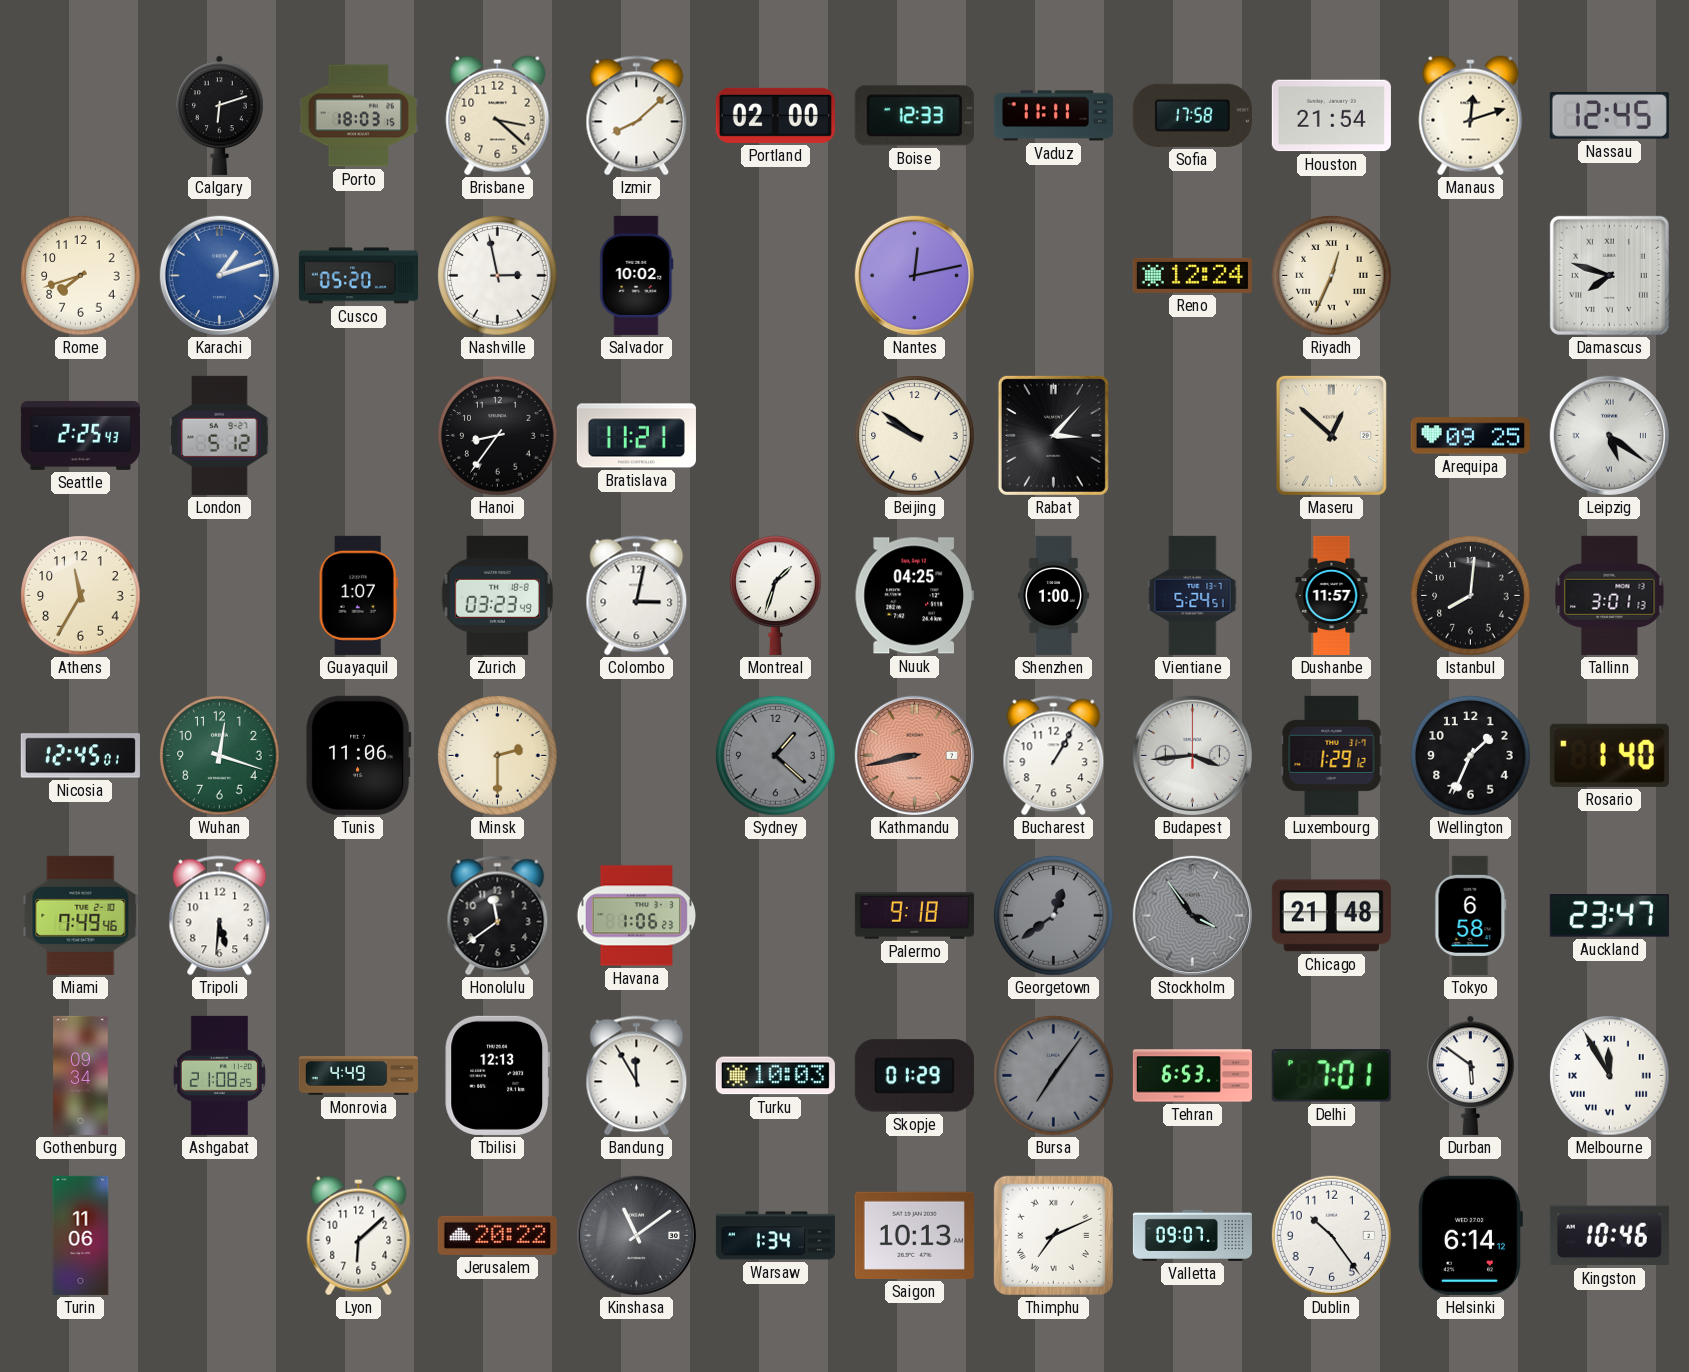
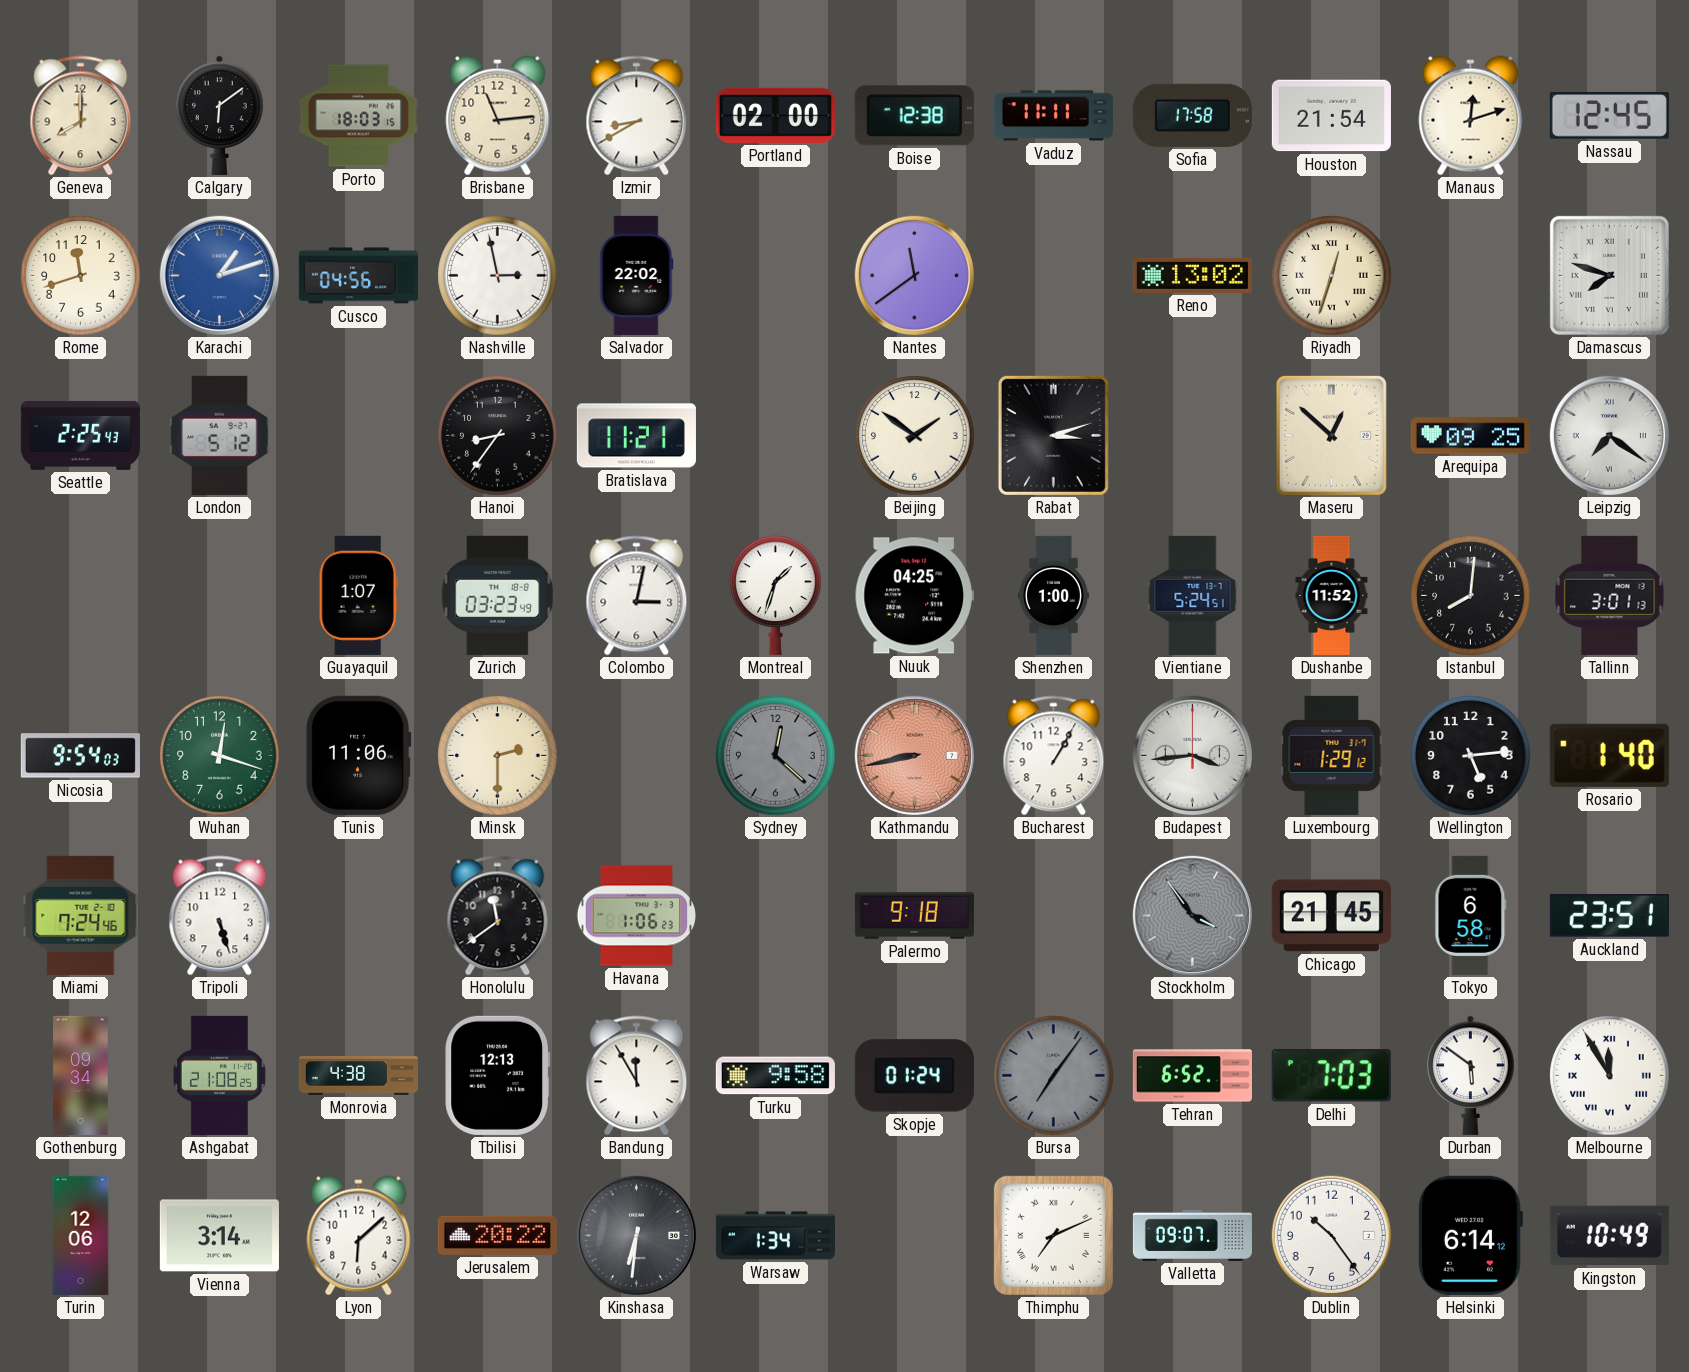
Geneva: none -> 8:00
Calgary: 6:12 -> 6:09
Brisbane: 3:22 -> 11:14
Izmir: 8:08 -> 8:40
Boise: 12:33 -> 12:38
Rome: 7:42 -> 11:42
Cusco: 05:20 -> 04:56
Salvador: 10:02 -> 22:02
Nantes: 12:13 -> 11:39
Reno: 12:24 -> 13:02
Riyadh: 12:34 -> 12:33
Beijing: 9:51 -> 1:51
Rabat: 3:07 -> 3:12
Leipzig: 5:21 -> 7:21
Athens: 11:35 -> none
Dushanbe: 11:57 -> 11:52
Nicosia: 12:45 -> 9:54
Sydney: 1:22 -> 12:22
Wellington: 1:34 -> 5:14
Miami: 7:49 -> 7:24
Tripoli: 5:31 -> 5:27
Georgetown: 12:39 -> none
Chicago: 21:48 -> 21:45
Auckland: 23:47 -> 23:51
Monrovia: 4:49 -> 4:38
Turku: 10:03 -> 9:58
Skopje: 01:29 -> 01:24
Tehran: 6:53 -> 6:52
Delhi: 7:01 -> 7:03
Turin: 11:06 -> 12:06
Vienna: none -> 3:14
Kinshasa: 11:09 -> 6:31
Saigon: 10:13 -> none
Kingston: 10:46 -> 10:49
